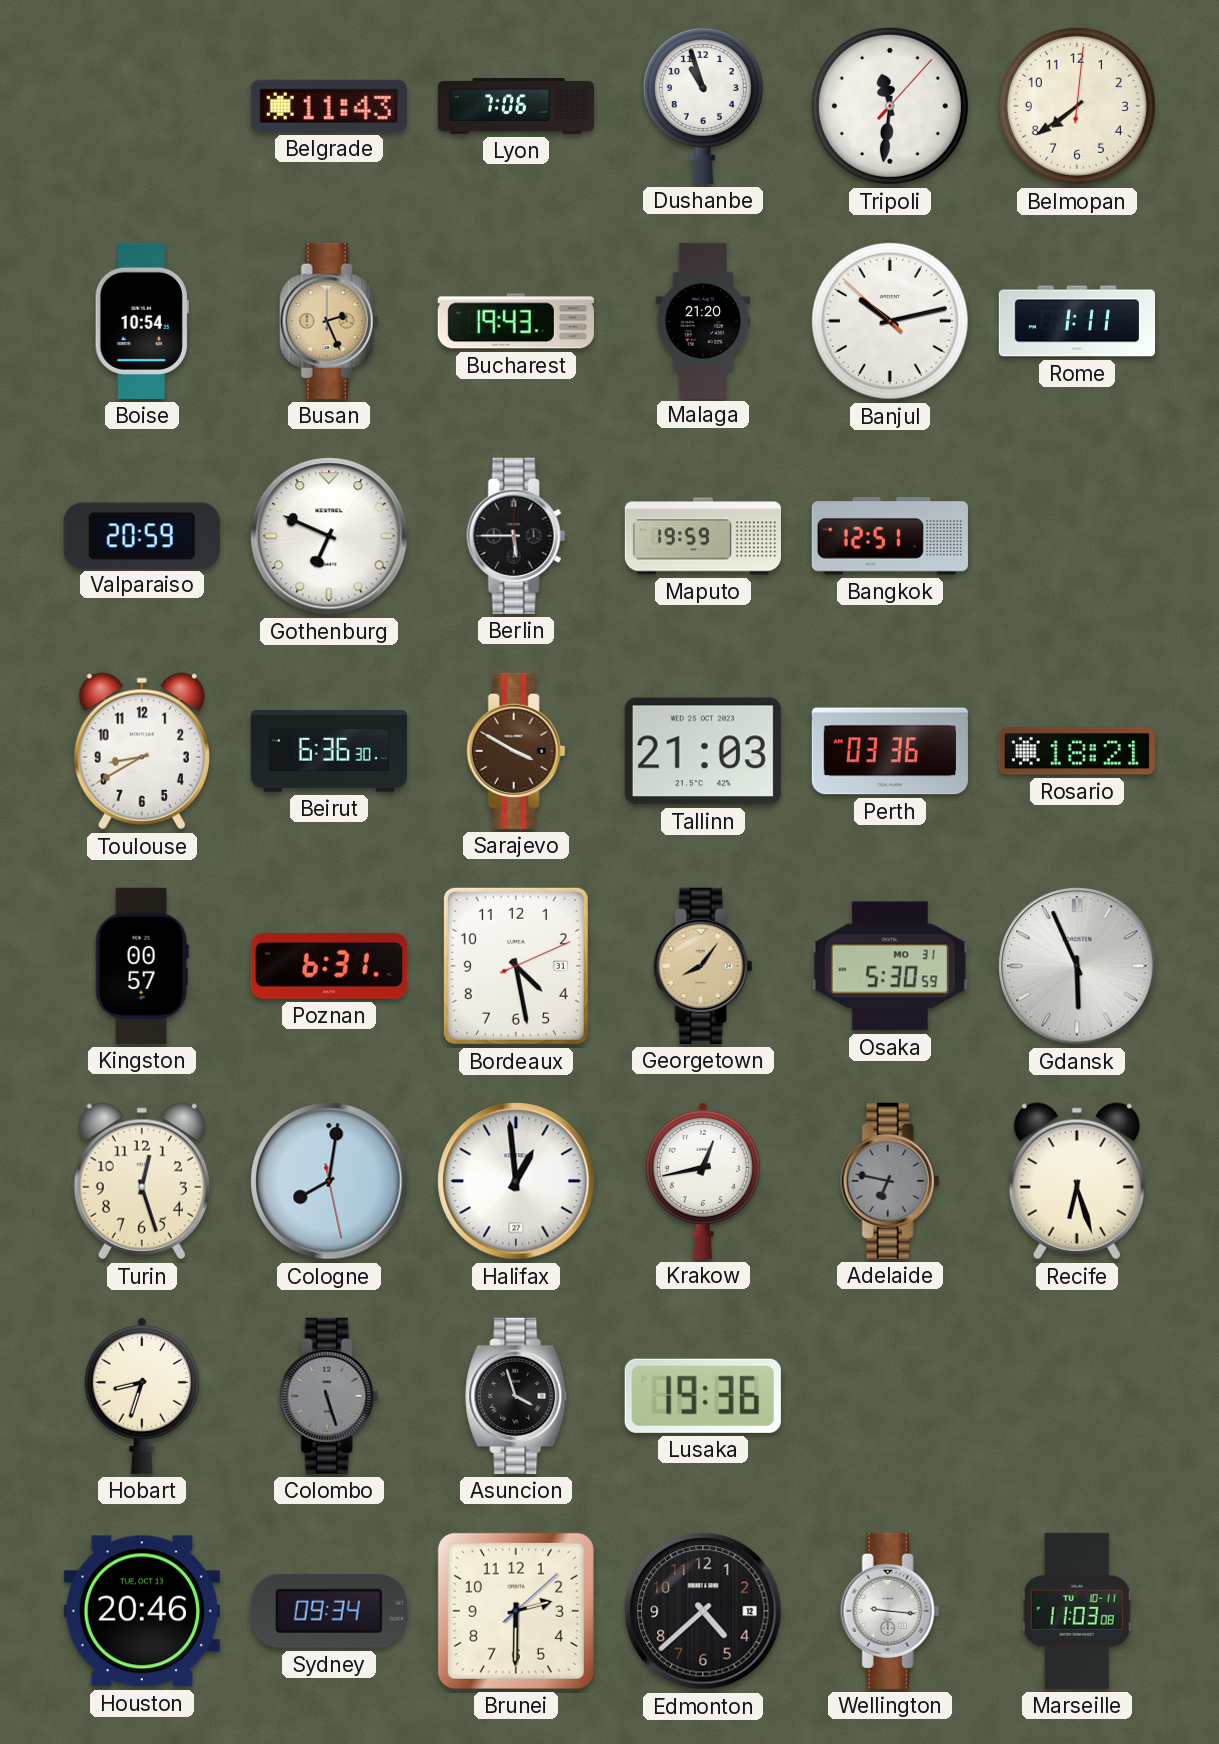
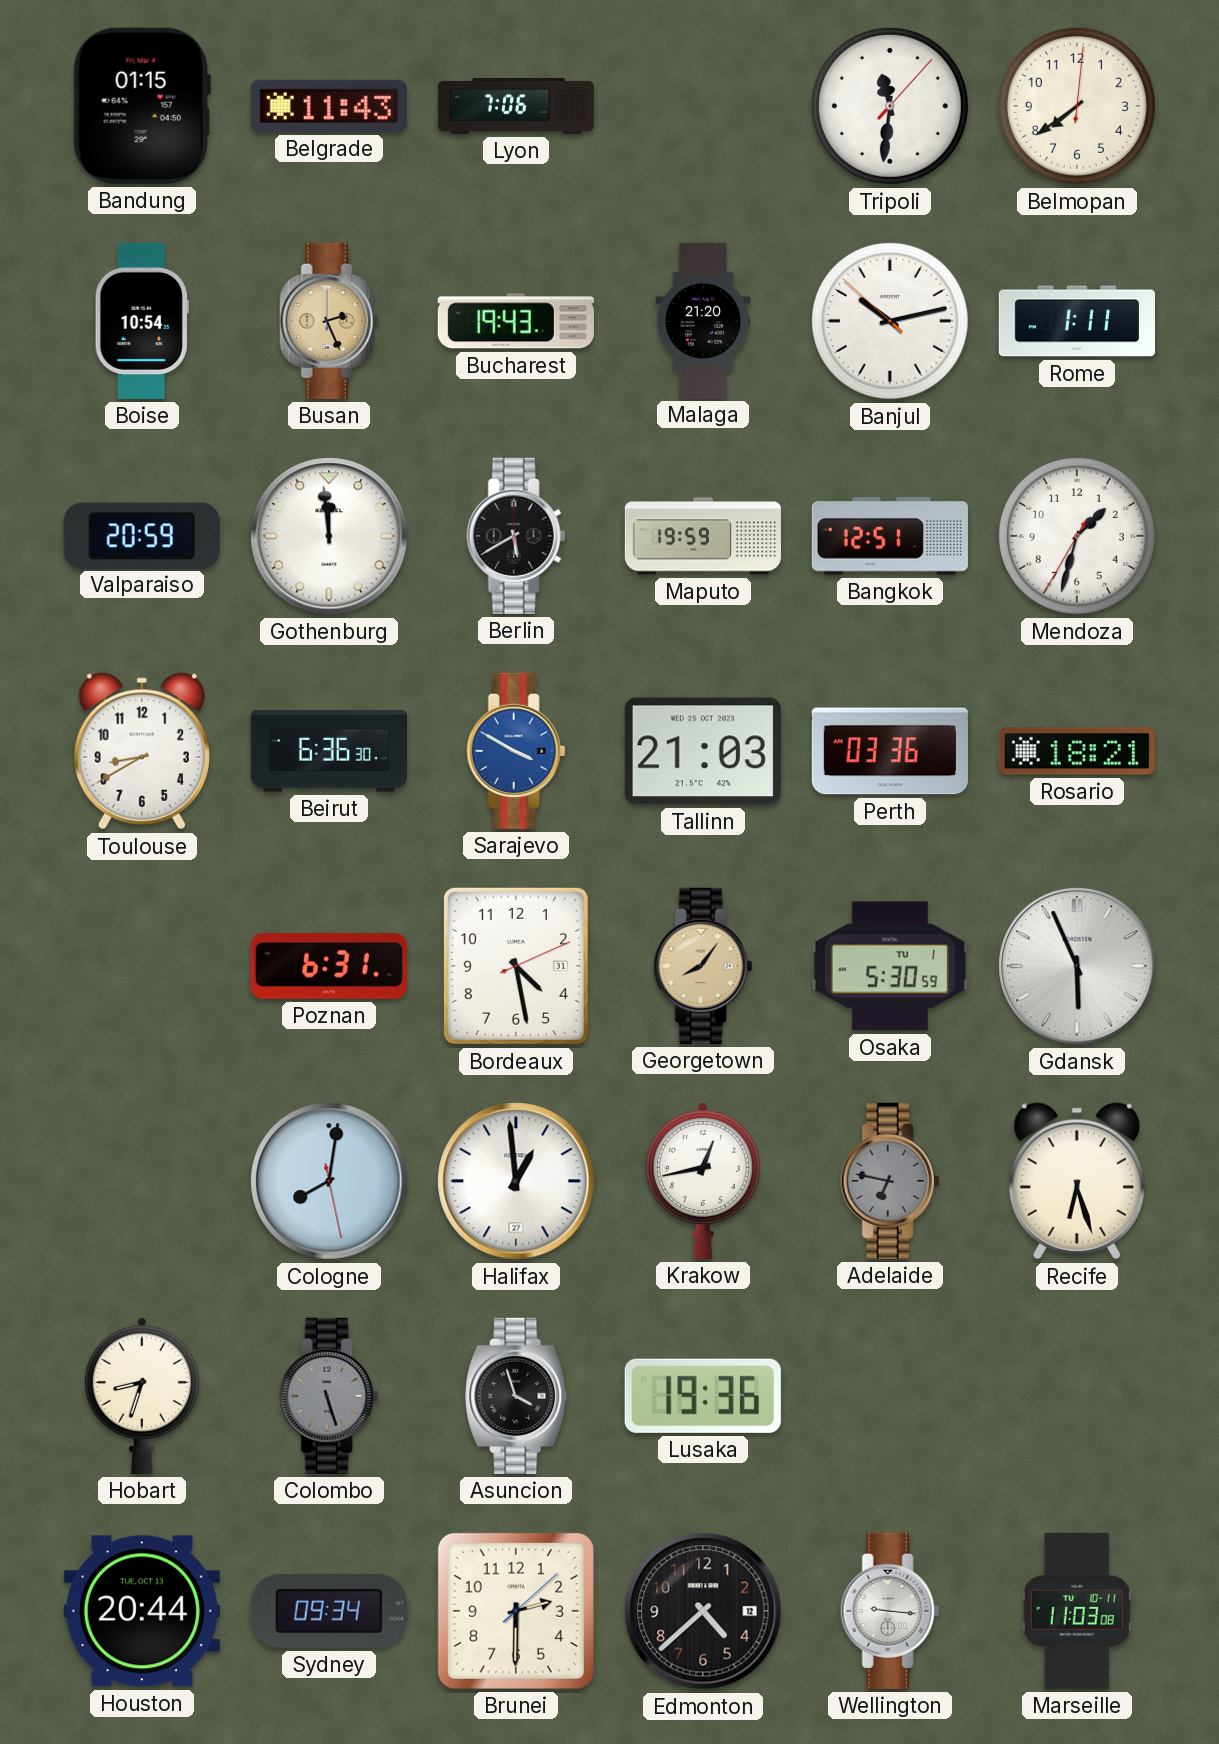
Bandung: none -> 01:15
Dushanbe: 10:57 -> none
Gothenburg: 6:49 -> 11:59
Berlin: 5:45 -> 5:40
Mendoza: none -> 1:32
Sarajevo dial: brown -> blue
Kingston: 00:57 -> none
Osaka date: MO 31 -> TU 1
Turin: 12:27 -> none
Houston: 20:46 -> 20:44
